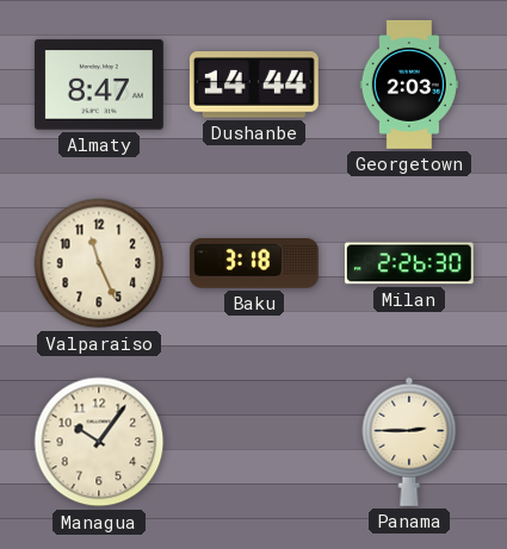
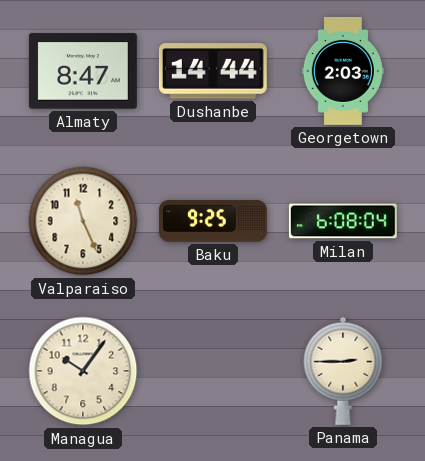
Baku: 3:18 -> 9:25
Milan: 2:26 -> 6:08
